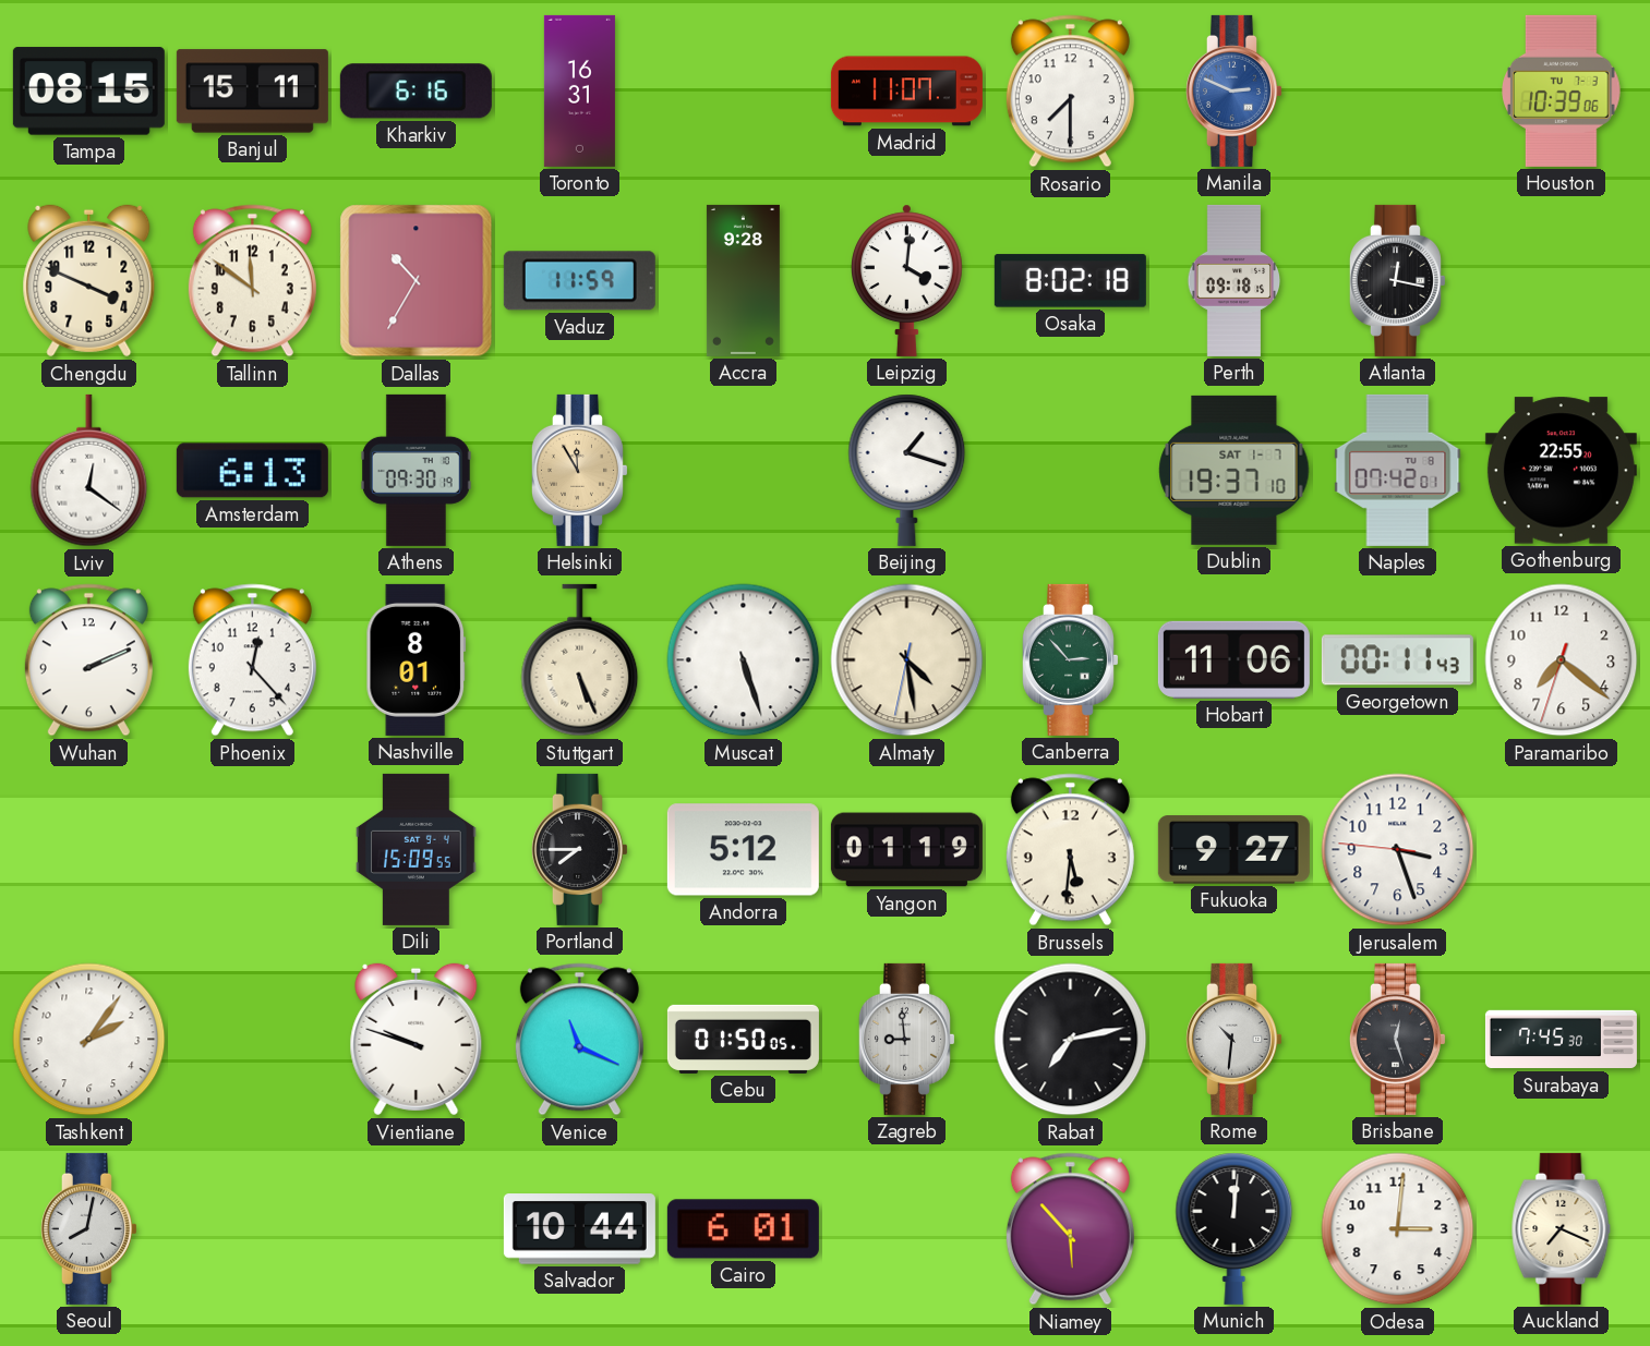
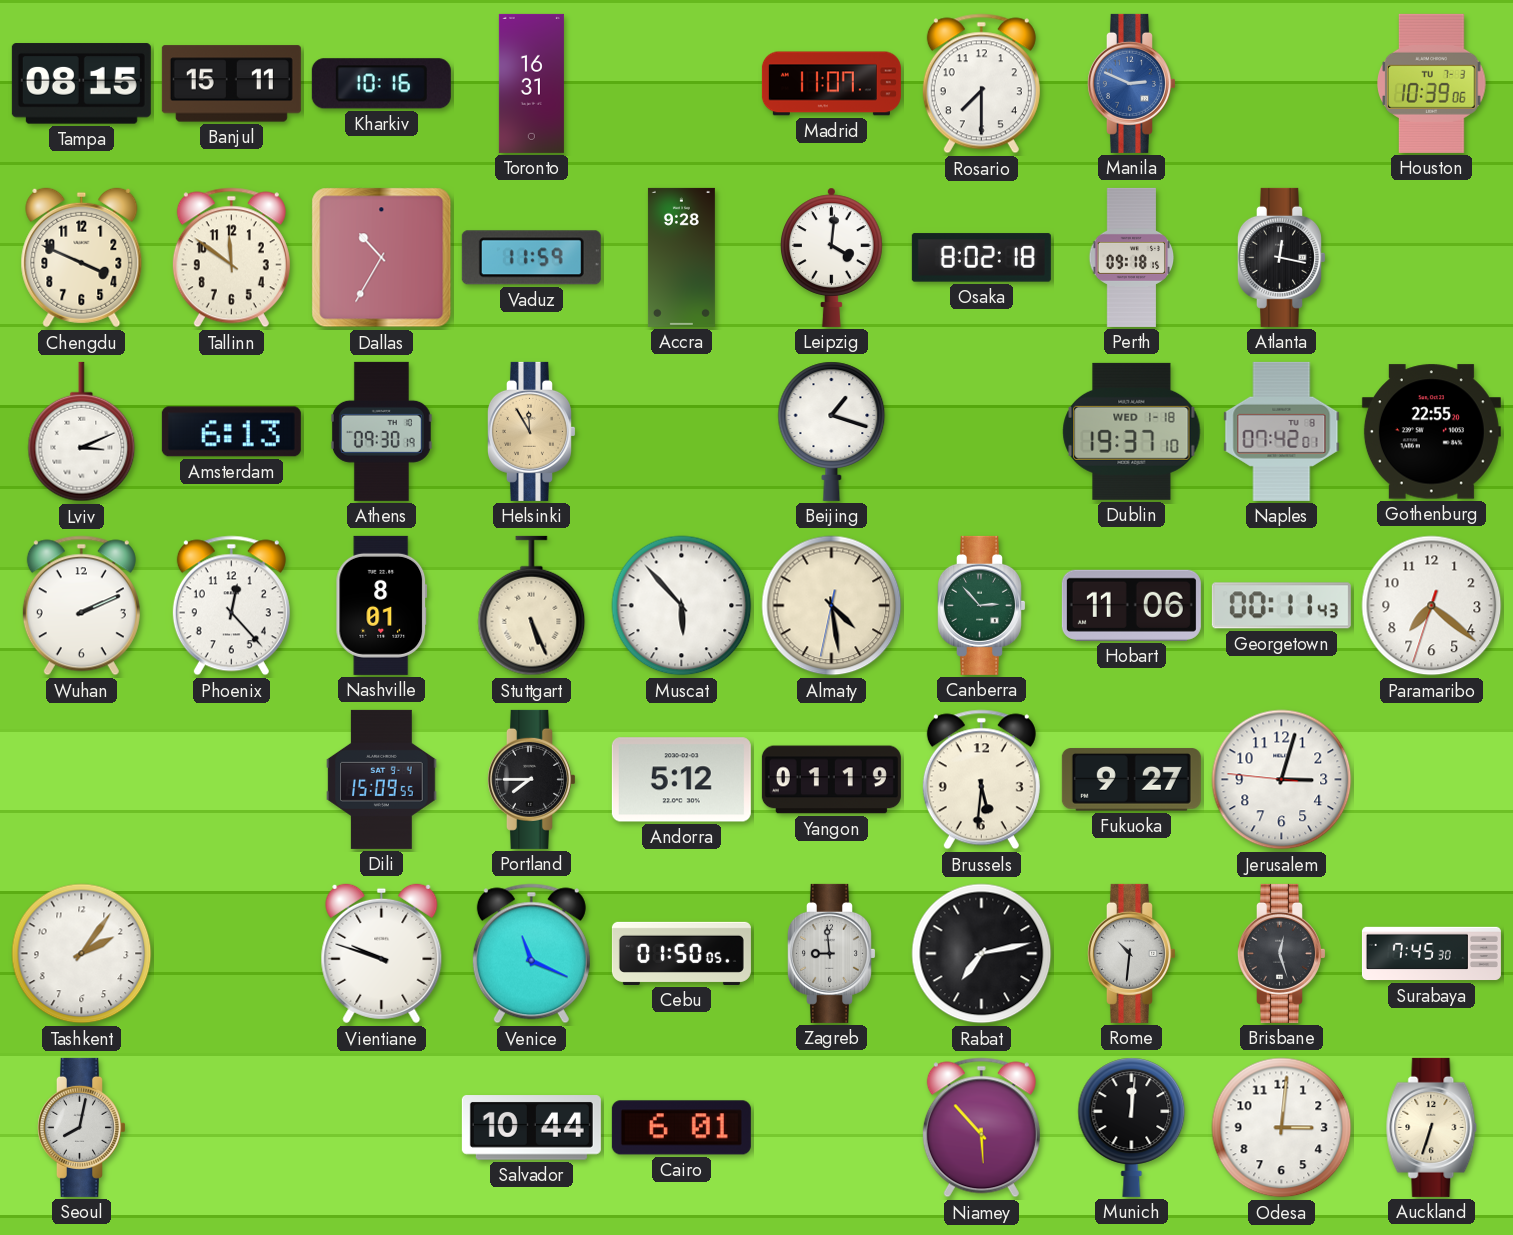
Kharkiv: 6:16 -> 10:16
Lviv: 12:21 -> 3:11
Dublin date: SAT 1-7 -> WED 1-18
Muscat: 5:27 -> 5:53
Jerusalem: 3:26 -> 3:02
Auckland: 7:19 -> 6:33
